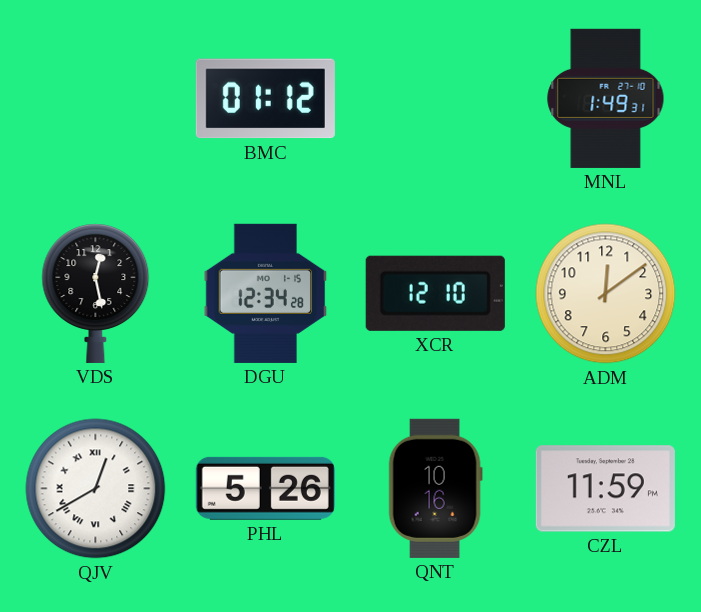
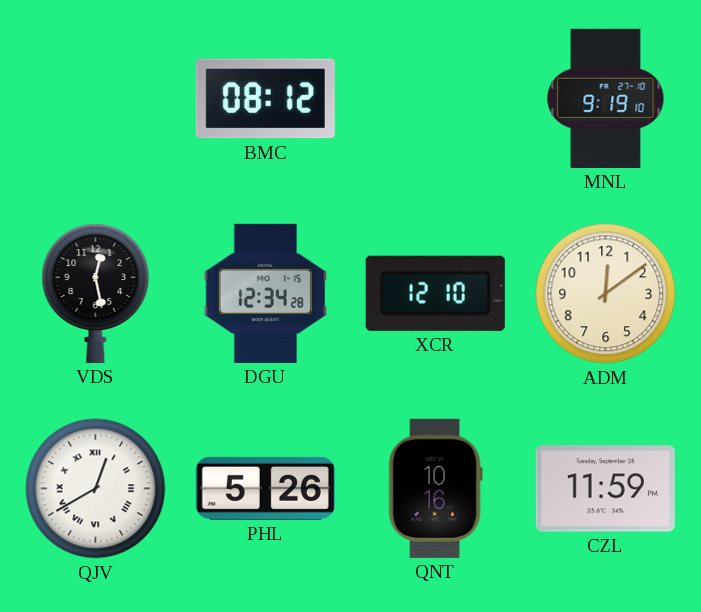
BMC: 01:12 -> 08:12
MNL: 1:49 -> 9:19
